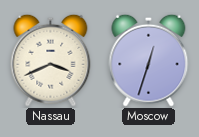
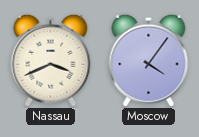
Moscow: 12:33 -> 4:06
